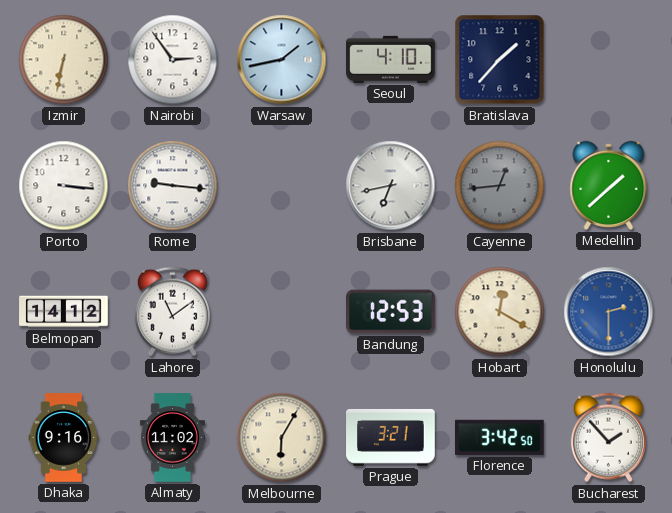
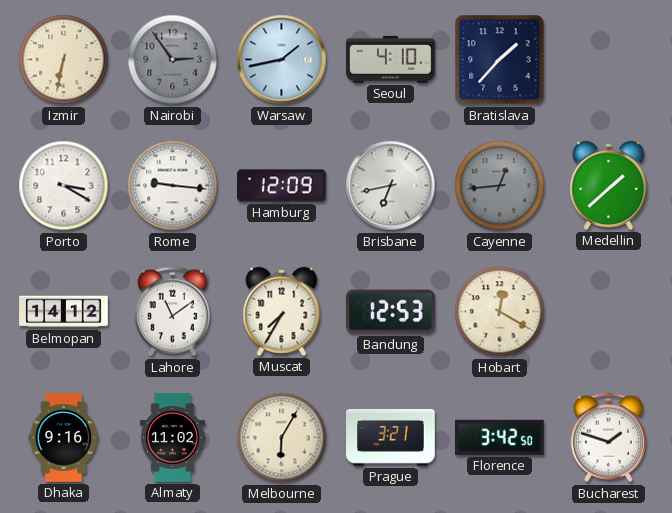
Nairobi dial: white -> grey
Porto: 3:16 -> 3:20
Hamburg: none -> 12:09
Muscat: none -> 7:35
Honolulu: 2:30 -> none
Bucharest: 1:53 -> 1:48
